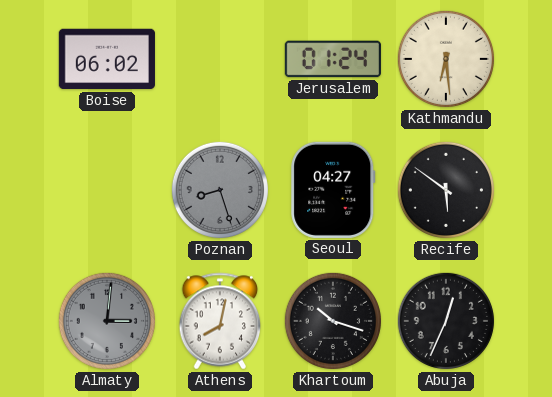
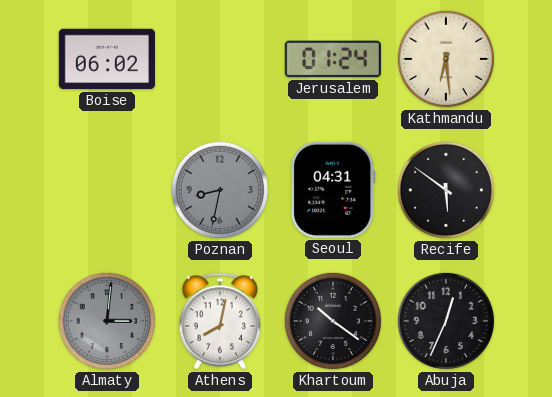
Poznan: 8:27 -> 8:32
Seoul: 04:27 -> 04:31
Khartoum: 10:18 -> 10:21
